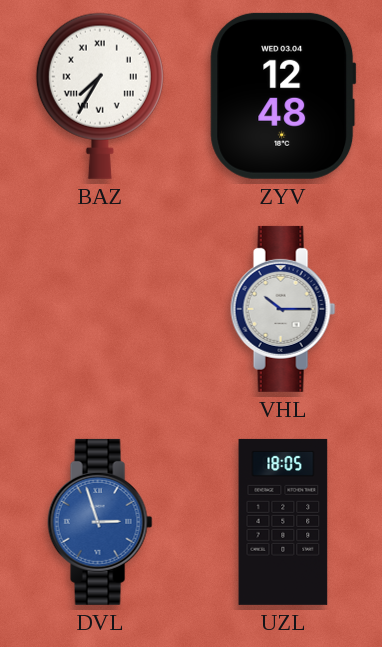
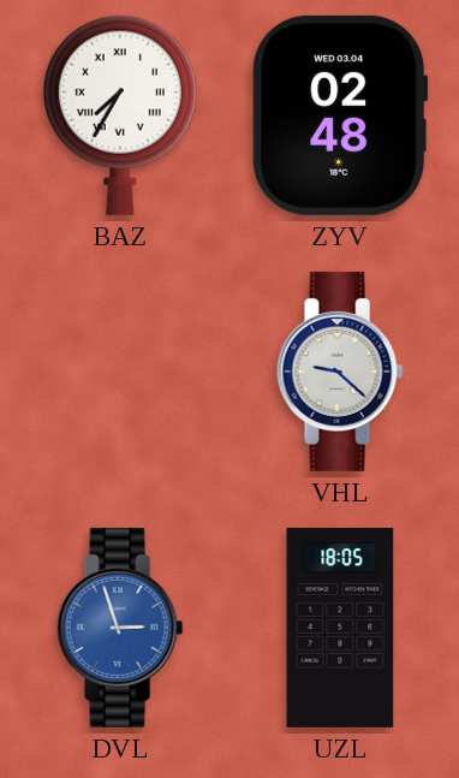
ZYV: 12:48 -> 02:48
VHL: 10:15 -> 9:22
